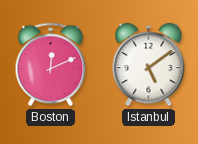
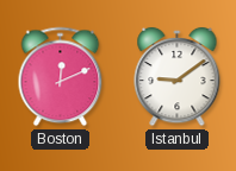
Istanbul: 5:09 -> 9:09
